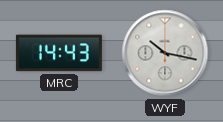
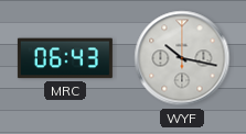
MRC: 14:43 -> 06:43
